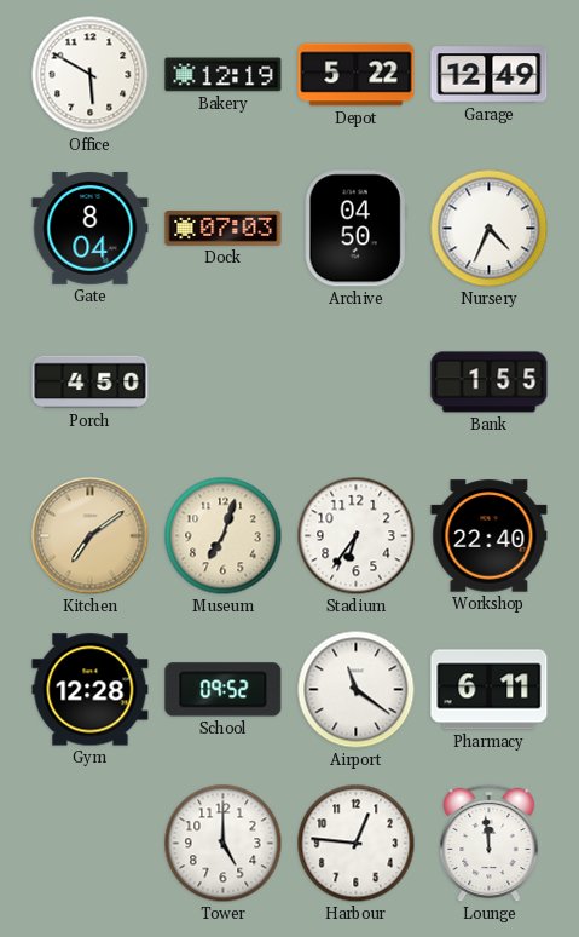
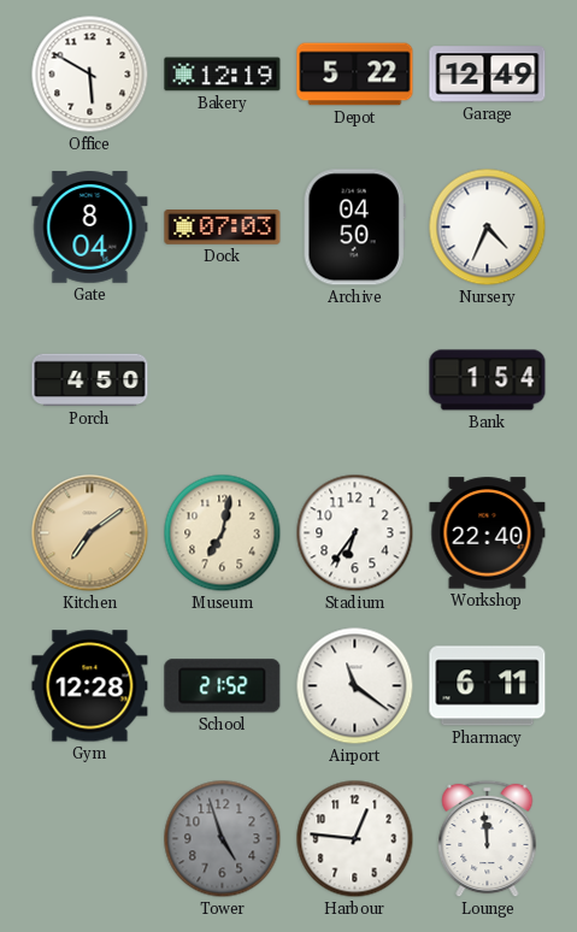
Bank: 1:55 -> 1:54
Museum: 7:03 -> 7:02
School: 09:52 -> 21:52
Tower: 5:00 -> 4:57
Tower dial: white -> grey
